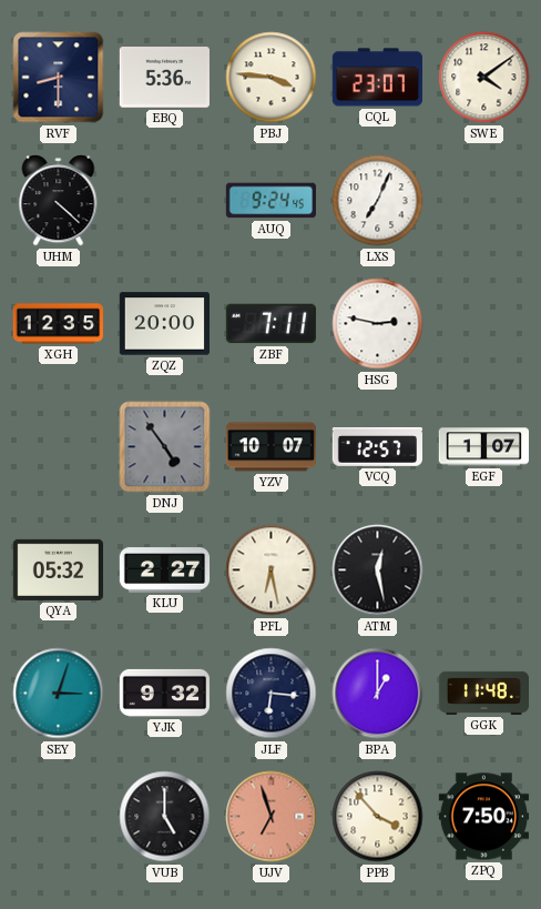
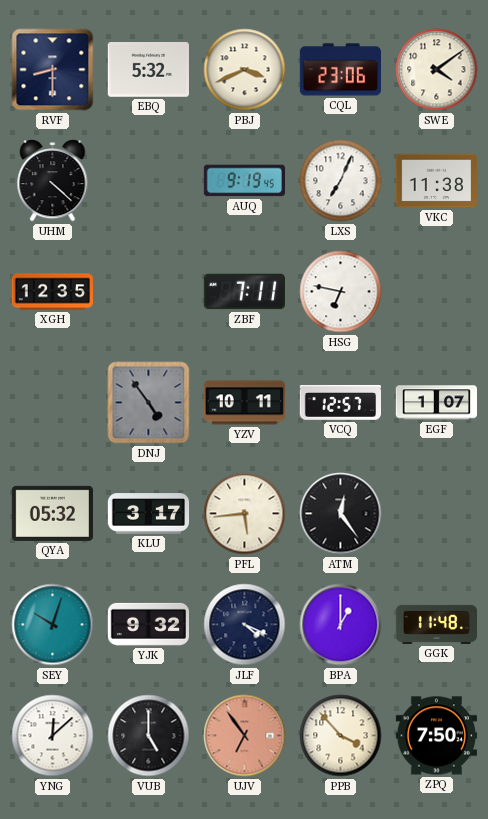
EBQ: 5:36 -> 5:32
PBJ: 3:46 -> 3:41
CQL: 23:07 -> 23:06
AUQ: 9:24 -> 9:19
VKC: none -> 11:38
ZQZ: 20:00 -> none
HSG: 2:47 -> 6:47
YZV: 10:07 -> 10:11
KLU: 2:27 -> 3:17
PFL: 6:28 -> 5:44
ATM: 12:28 -> 12:24
SEY: 3:03 -> 10:03
JLF: 6:16 -> 4:19
YNG: none -> 12:08
UJV: 6:57 -> 6:54
